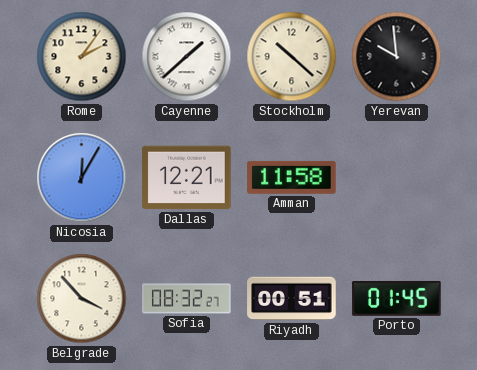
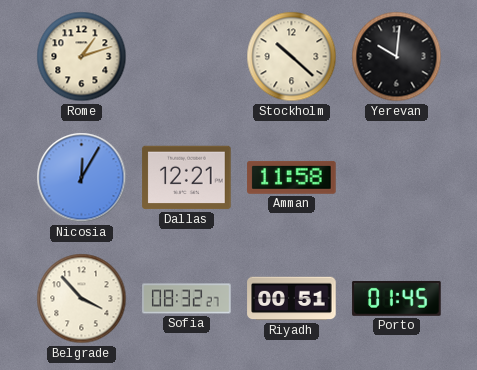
Rome: 2:06 -> 1:12
Cayenne: 1:38 -> none
Yerevan: 9:59 -> 10:01
